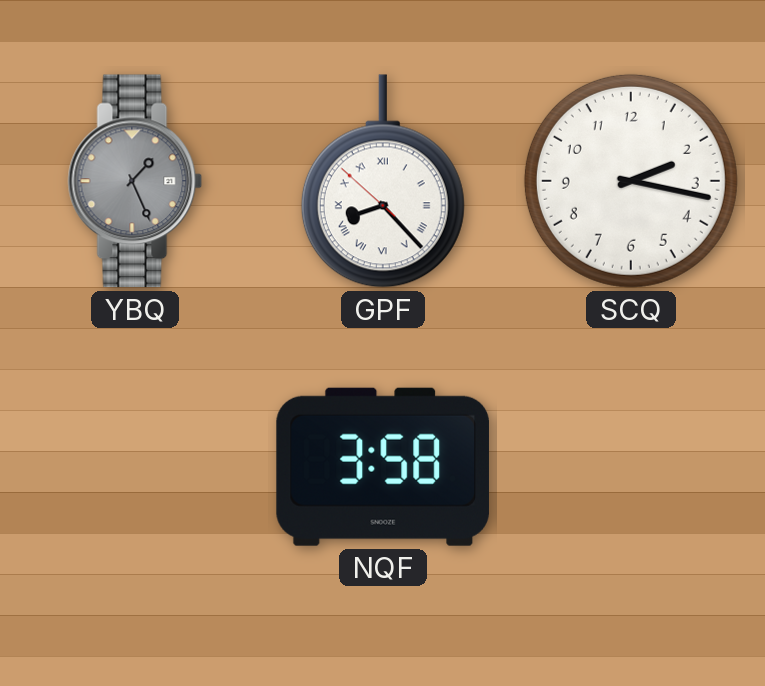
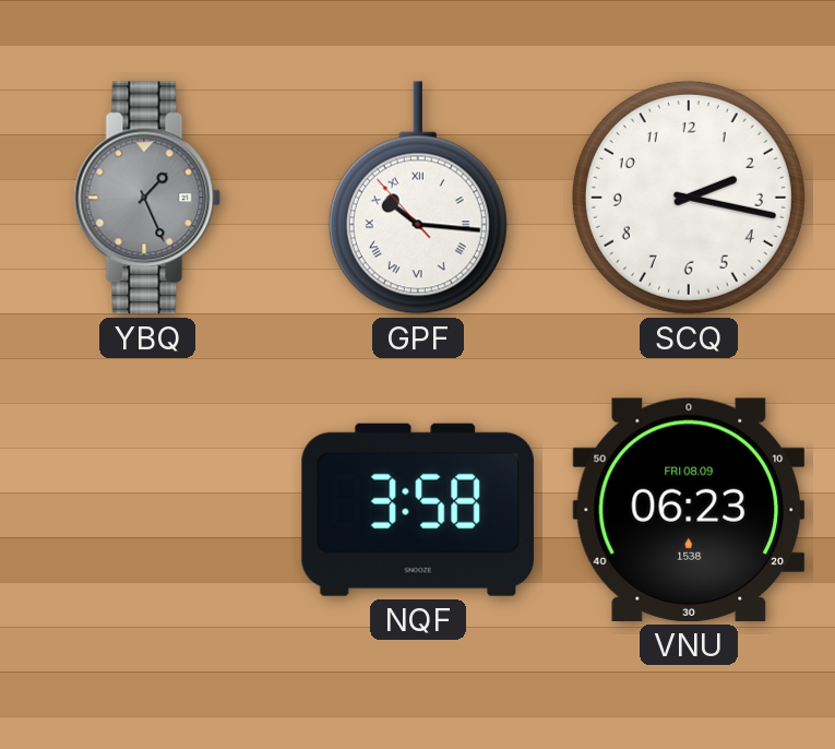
GPF: 8:22 -> 10:15
VNU: none -> 06:23
